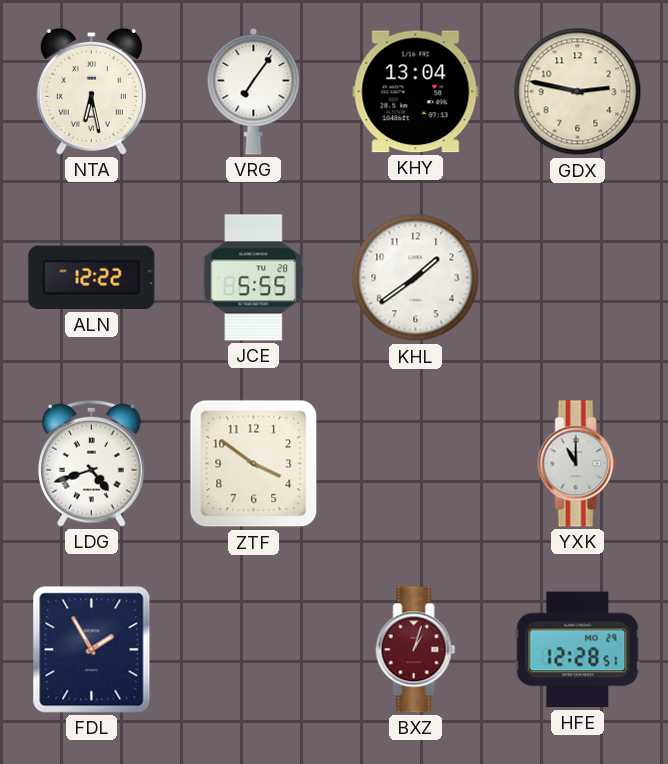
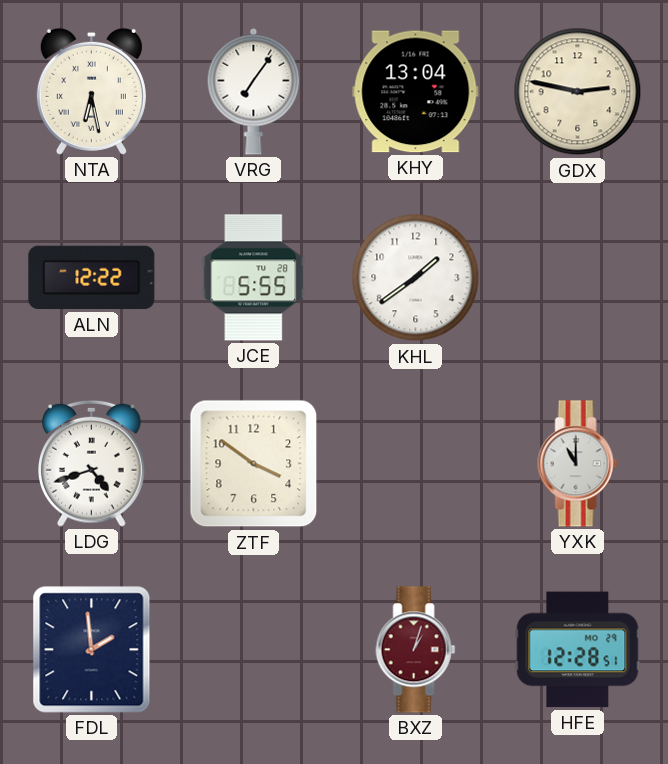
FDL: 1:55 -> 1:59
